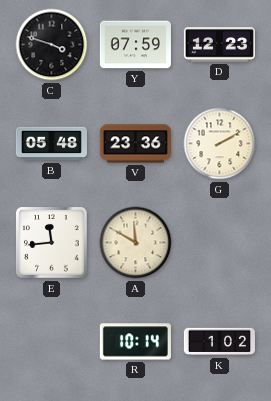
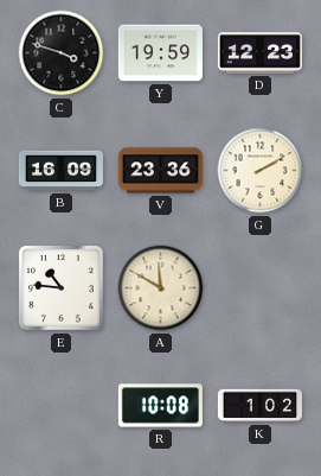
Y: 07:59 -> 19:59
B: 05:48 -> 16:09
E: 11:44 -> 10:46
R: 10:14 -> 10:08
